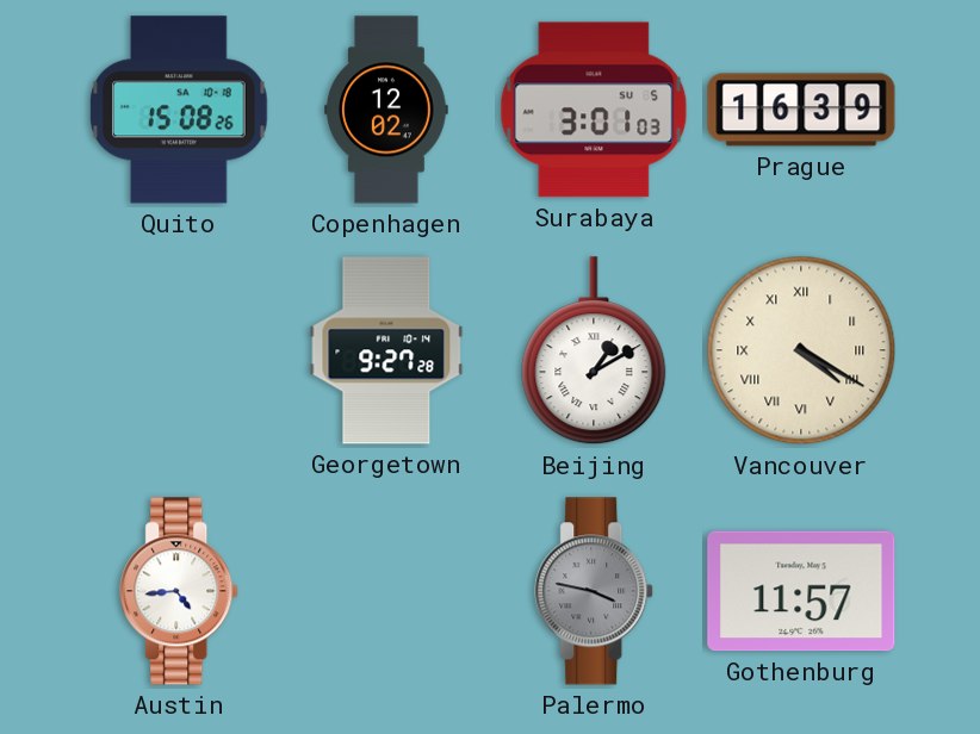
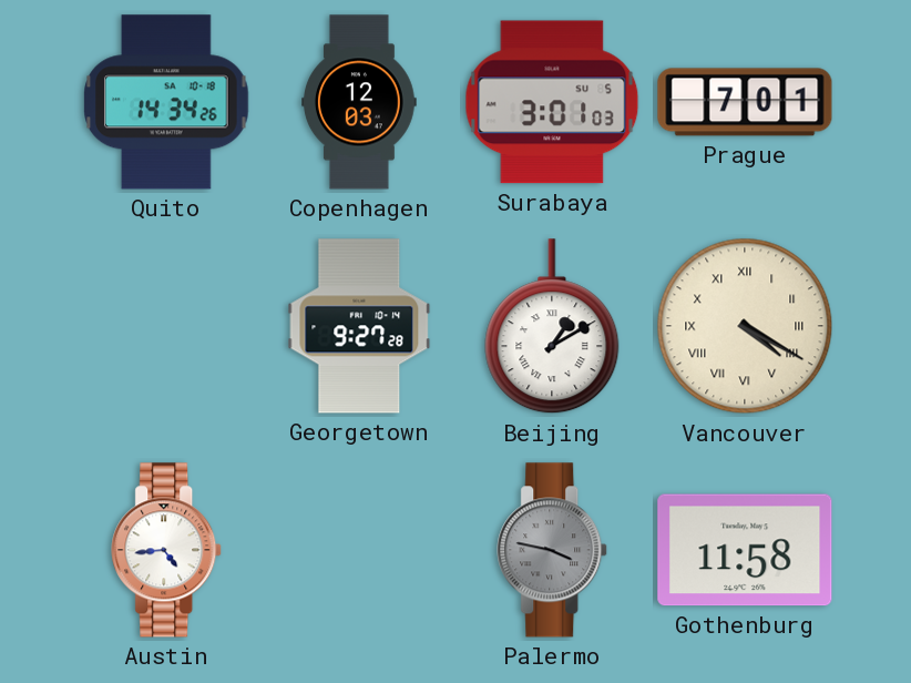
Quito: 15:08 -> 14:34
Copenhagen: 12:02 -> 12:03
Prague: 16:39 -> 7:01
Gothenburg: 11:57 -> 11:58
